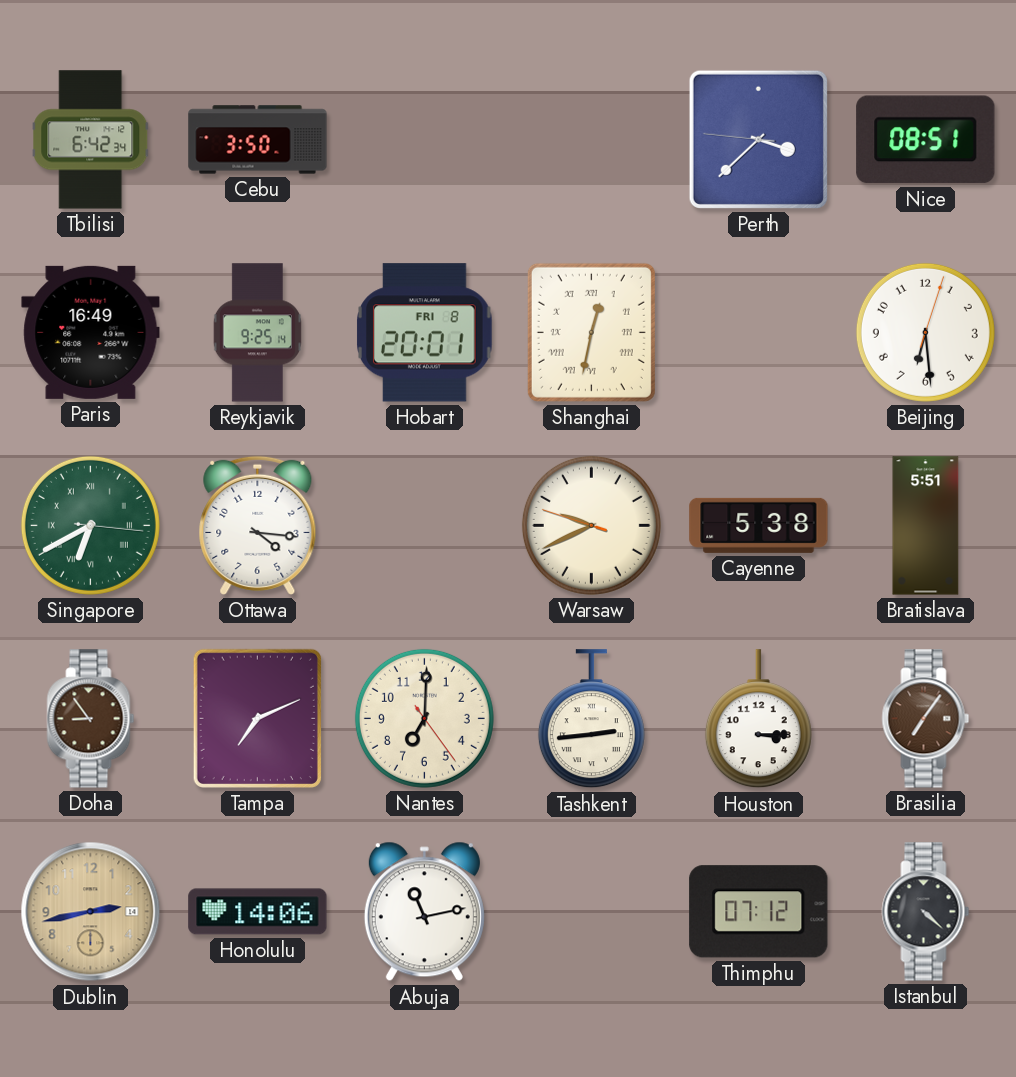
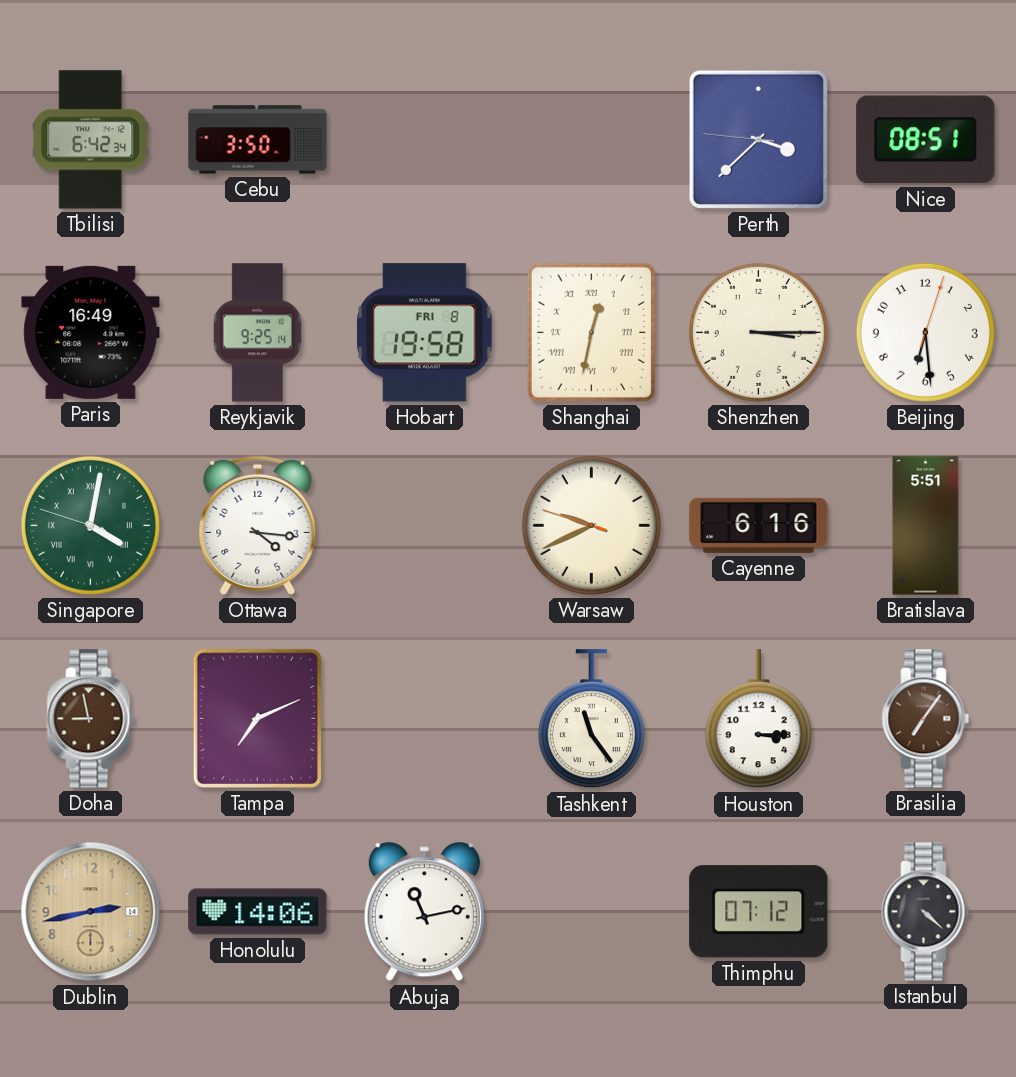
Hobart: 20:01 -> 19:58
Shenzhen: none -> 3:15
Singapore: 6:40 -> 4:01
Cayenne: 5:38 -> 6:16
Doha: 8:54 -> 8:58
Nantes: 7:00 -> none
Tashkent: 2:44 -> 11:24
